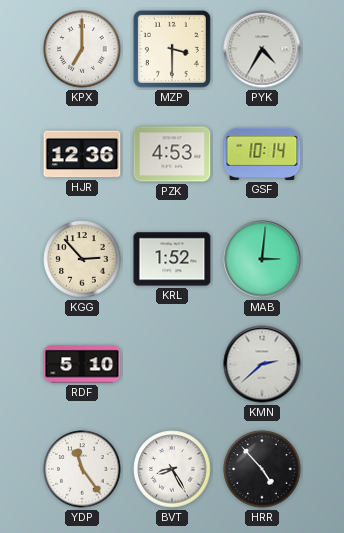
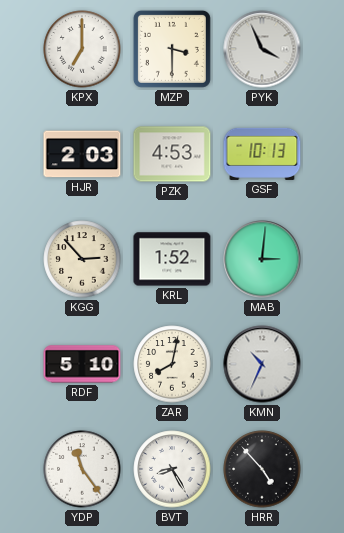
PYK: 4:35 -> 3:56
HJR: 12:36 -> 2:03
GSF: 10:14 -> 10:13
ZAR: none -> 8:02
KMN: 2:38 -> 10:34
